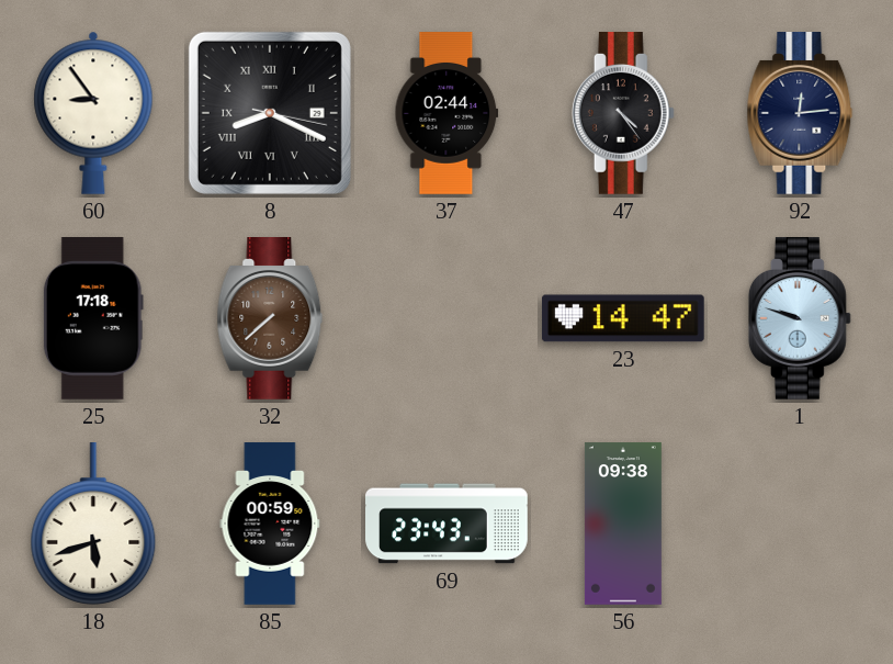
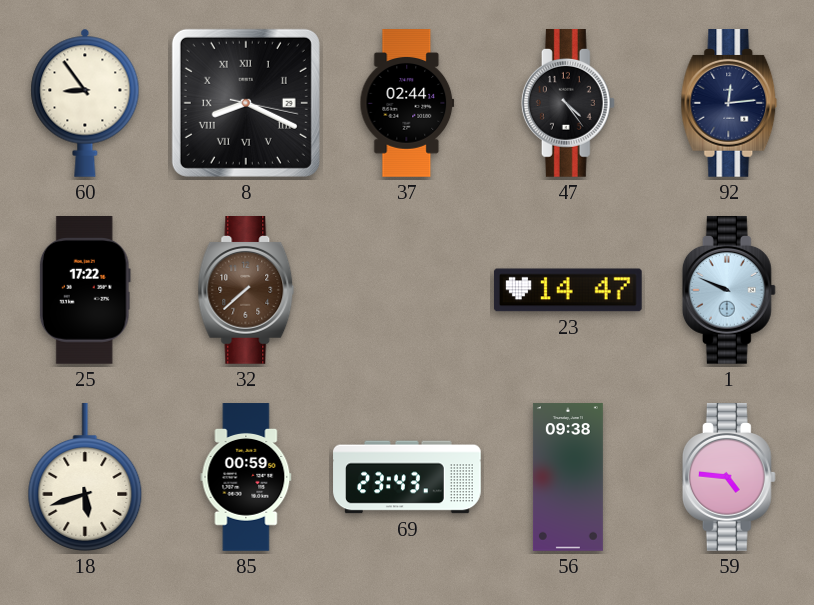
25: 17:18 -> 17:22
1: 9:48 -> 9:49
59: none -> 4:46
